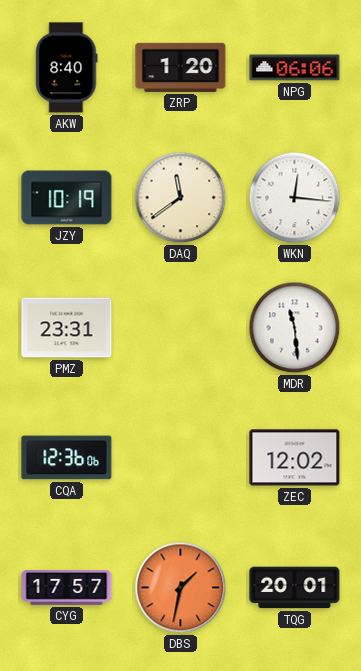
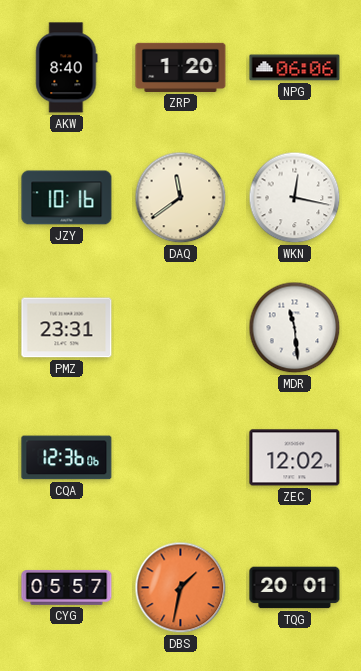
JZY: 10:19 -> 10:16
WKN: 12:16 -> 12:17
CYG: 17:57 -> 05:57
